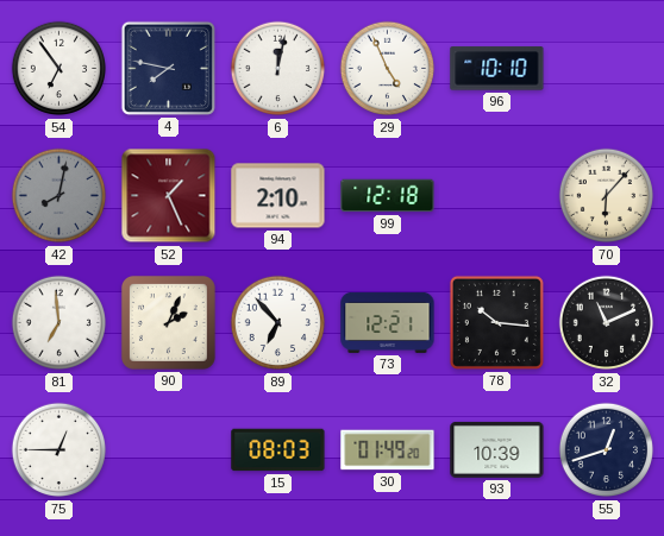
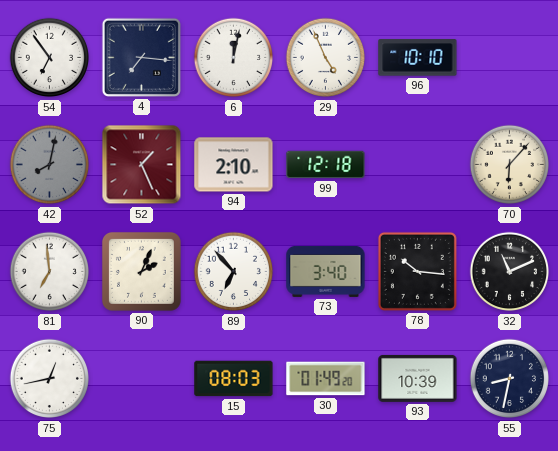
4: 7:47 -> 7:16
73: 12:21 -> 3:40
75: 12:45 -> 12:43
55: 12:42 -> 8:32
